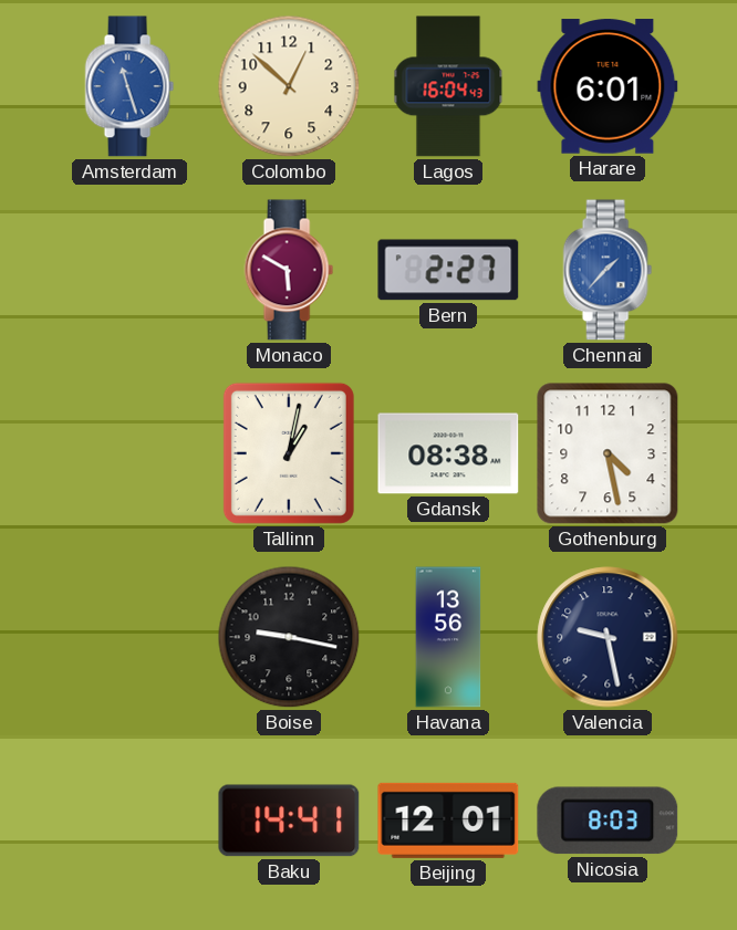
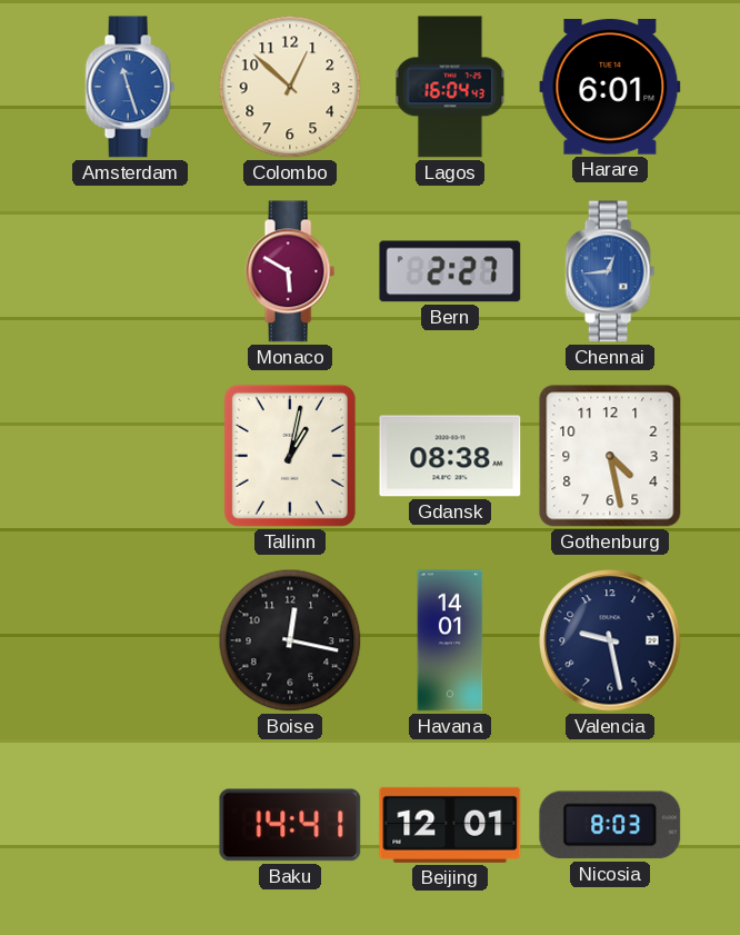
Chennai: 1:37 -> 12:44
Boise: 9:17 -> 12:17
Havana: 13:56 -> 14:01
